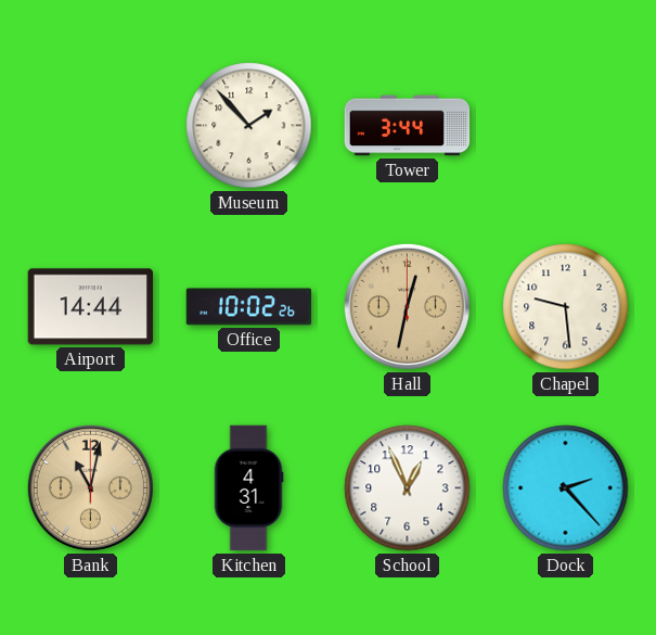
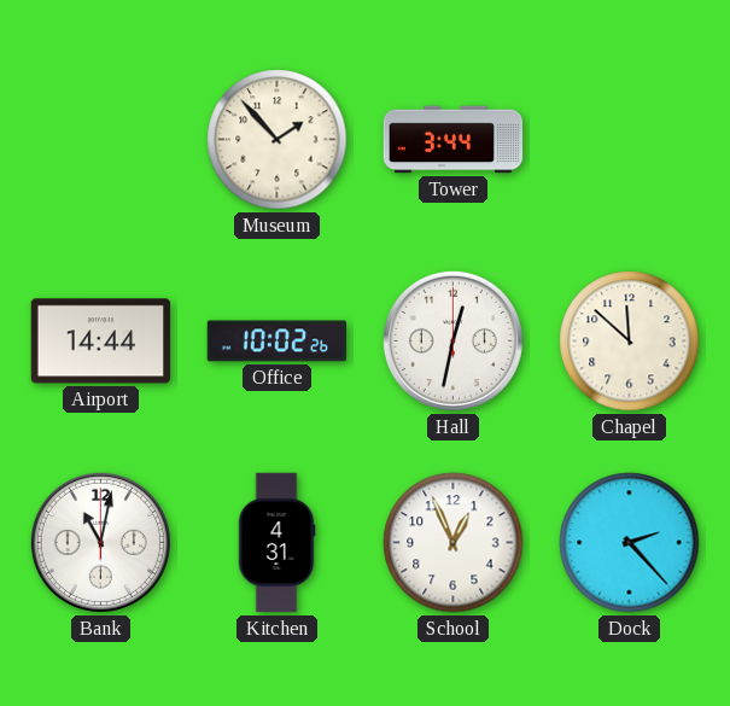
Hall dial: champagne -> white
Chapel: 9:29 -> 11:52
Bank dial: champagne -> white
